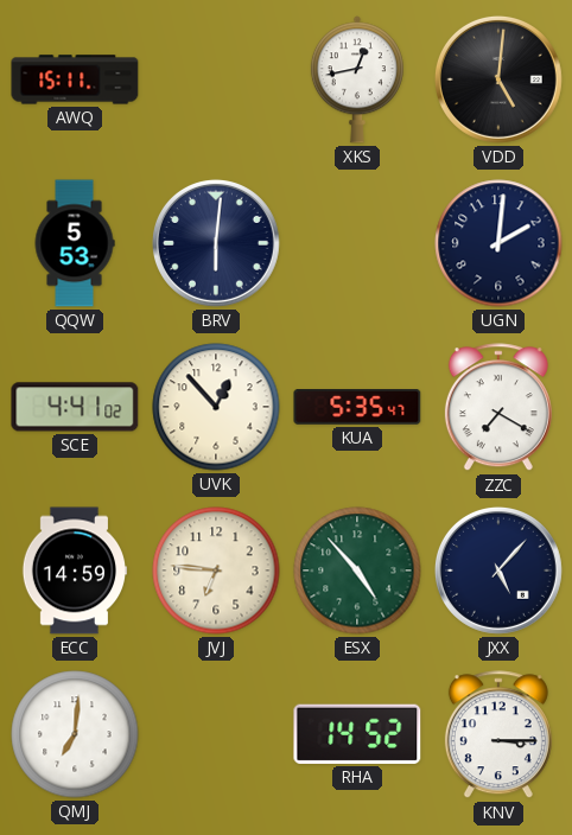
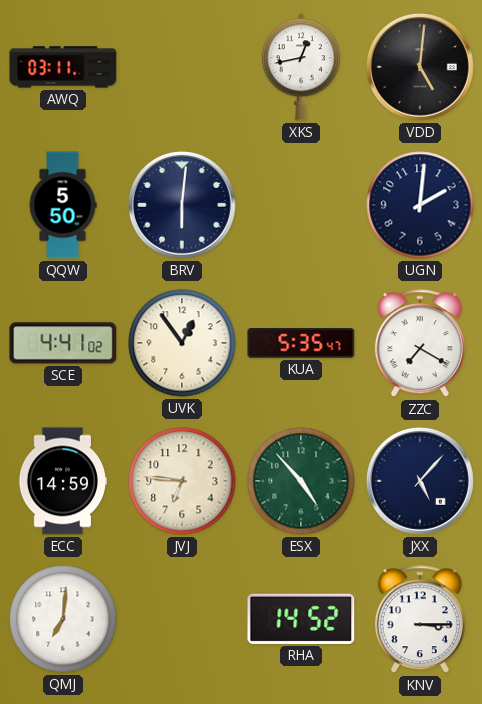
AWQ: 15:11 -> 03:11
QQW: 5:53 -> 5:50
UVK: 12:53 -> 12:54
